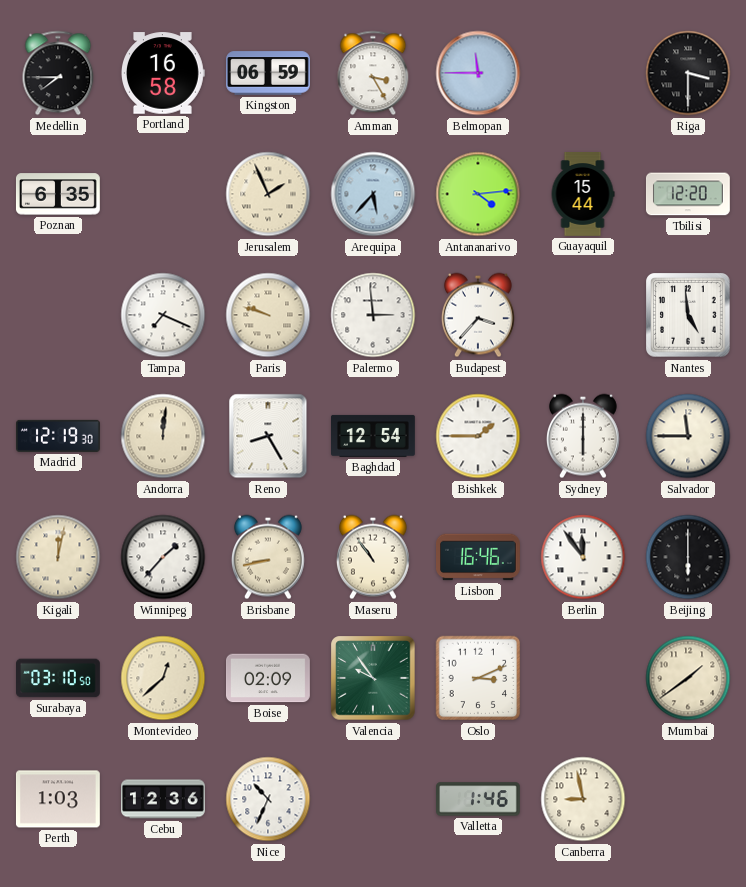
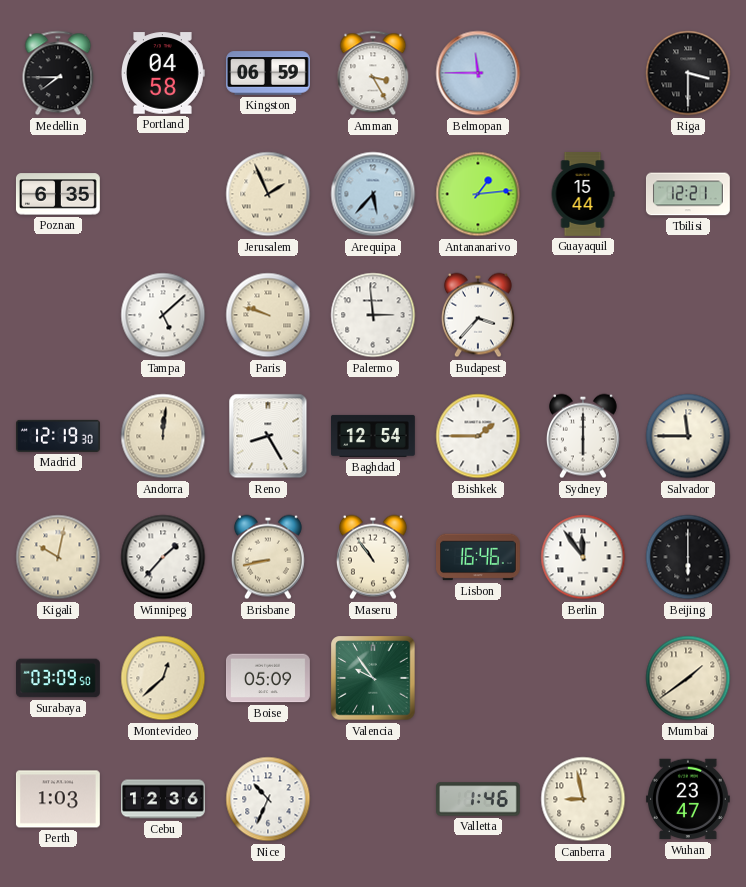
Portland: 16:58 -> 04:58
Antananarivo: 4:14 -> 1:14
Tbilisi: 12:20 -> 12:21
Tampa: 7:19 -> 5:08
Nantes: 4:59 -> none
Kigali: 12:02 -> 10:02
Surabaya: 03:10 -> 03:09
Boise: 02:09 -> 05:09
Oslo: 3:11 -> none
Wuhan: none -> 23:47
